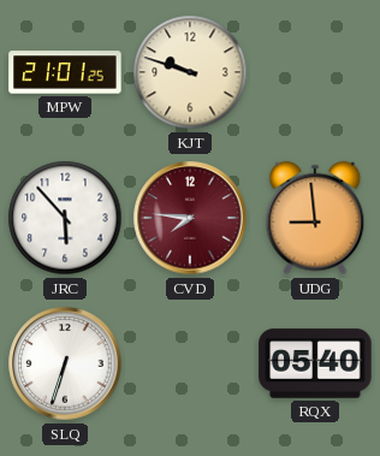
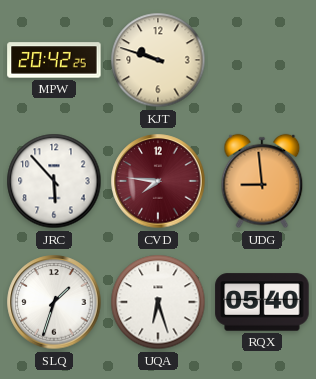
MPW: 21:01 -> 20:42
SLQ: 6:33 -> 1:33
UQA: none -> 6:27
